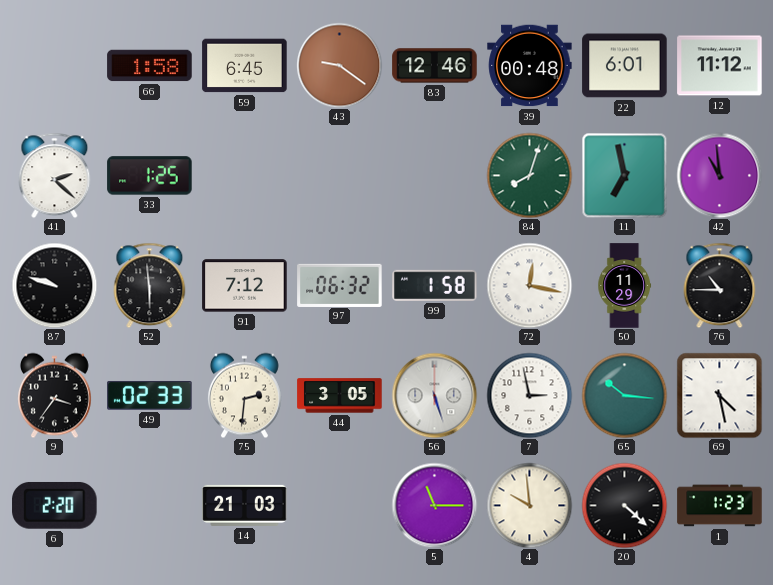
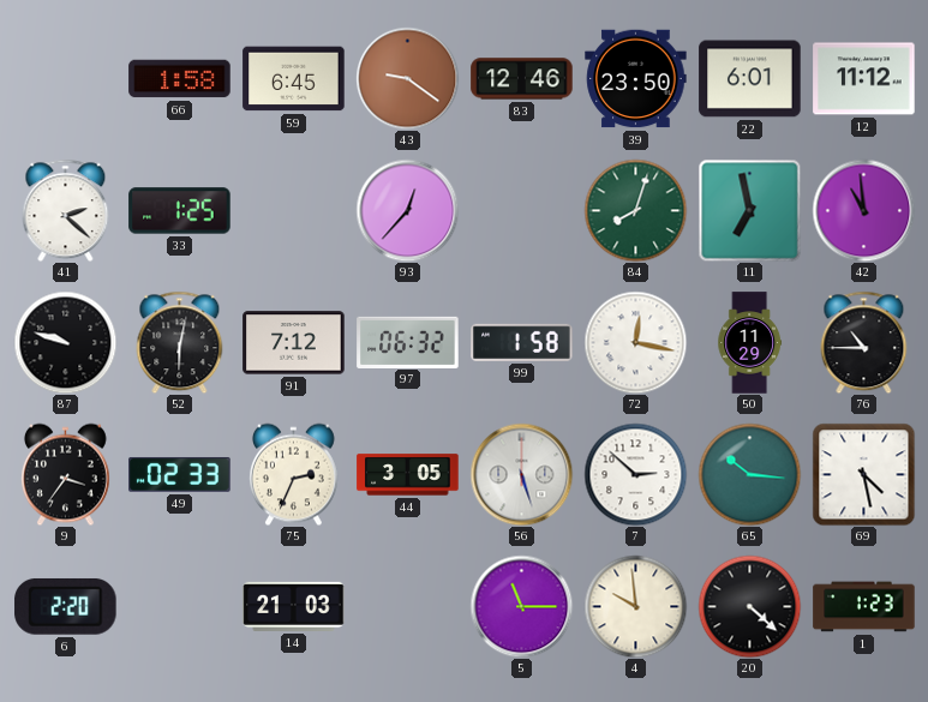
39: 00:48 -> 23:50
93: none -> 12:37
52: 5:59 -> 6:02
75: 2:31 -> 2:34
7: 2:58 -> 2:52
